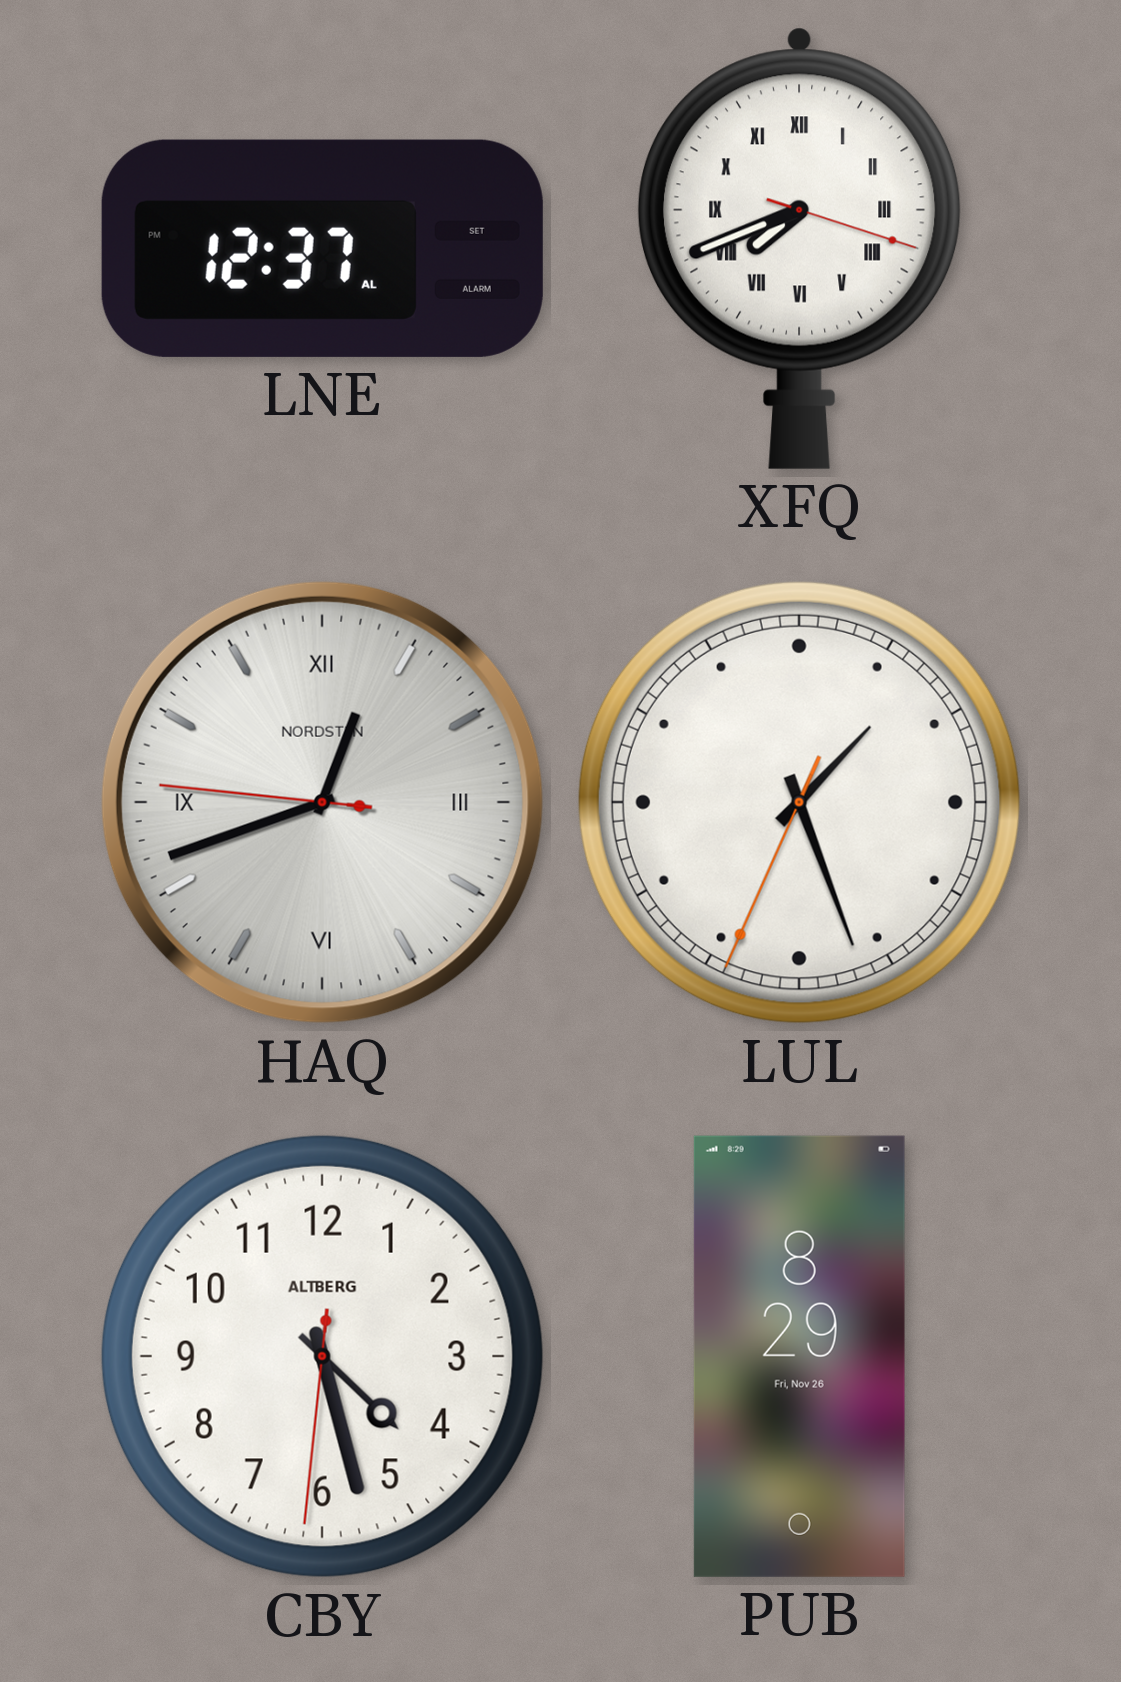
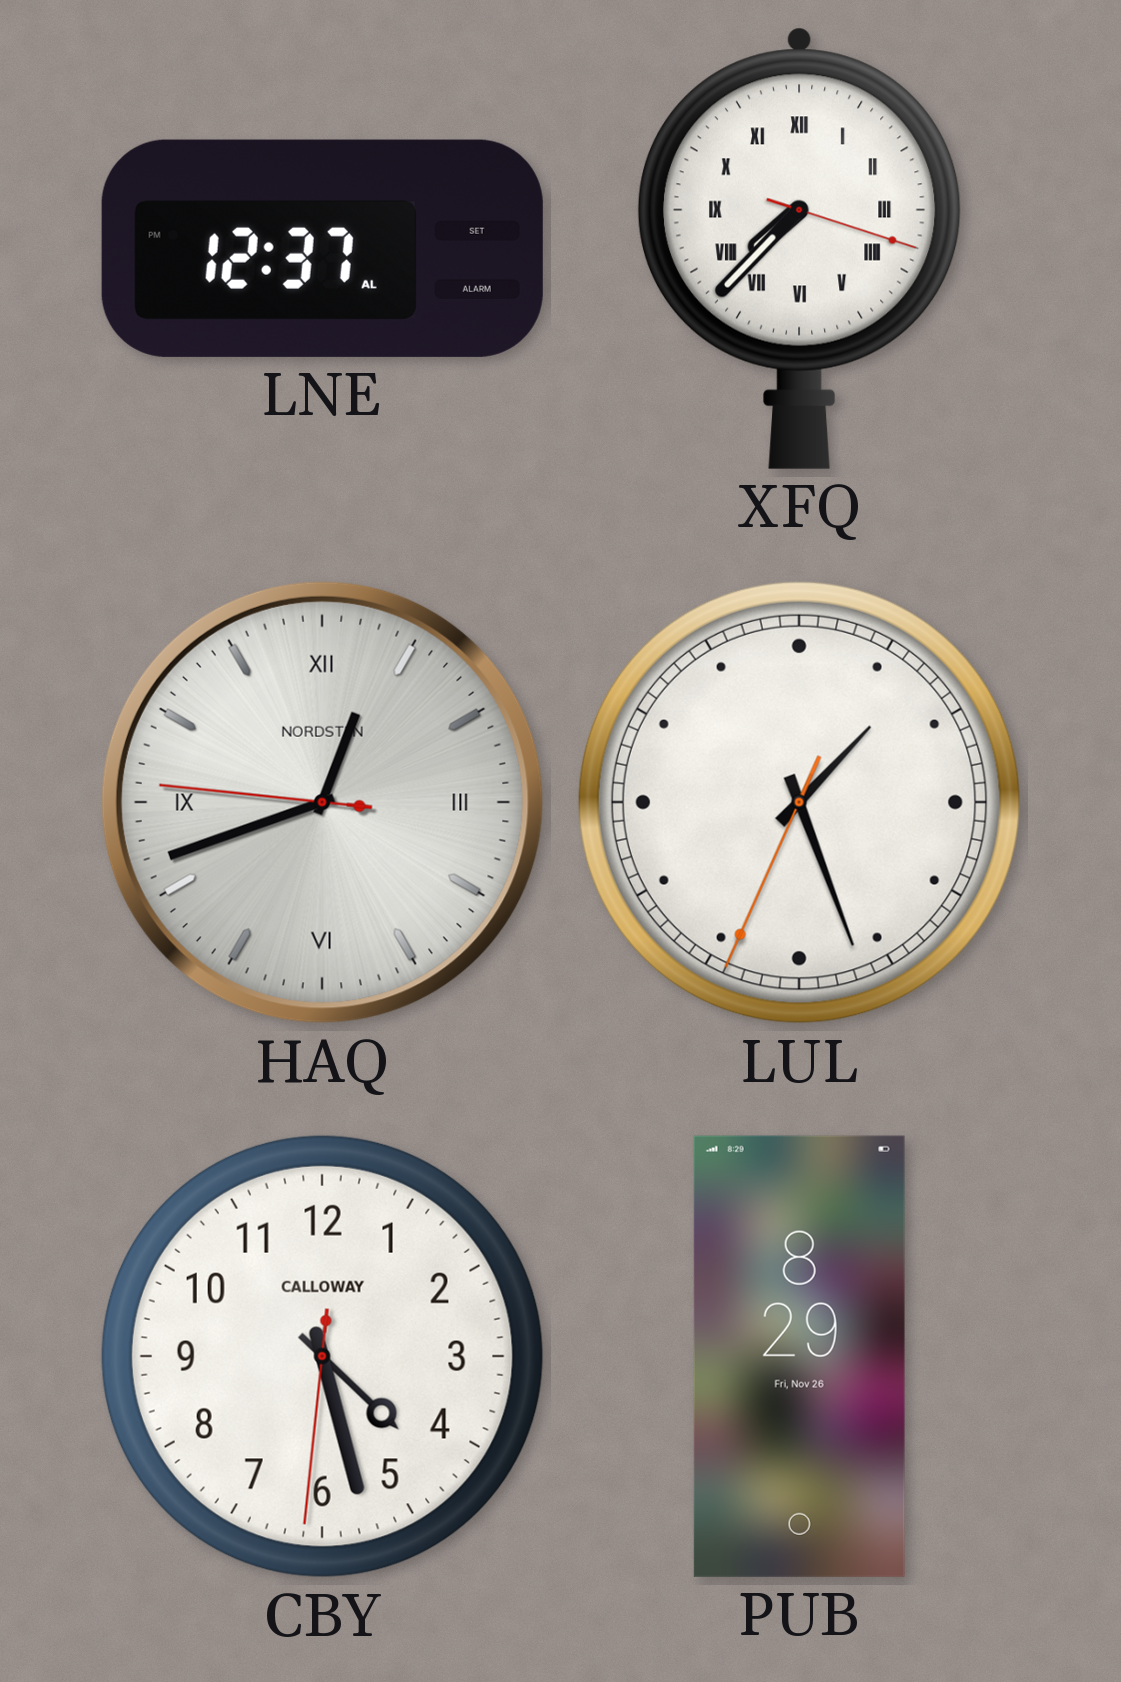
XFQ: 7:41 -> 7:37
CBY brand: ALTBERG -> CALLOWAY
